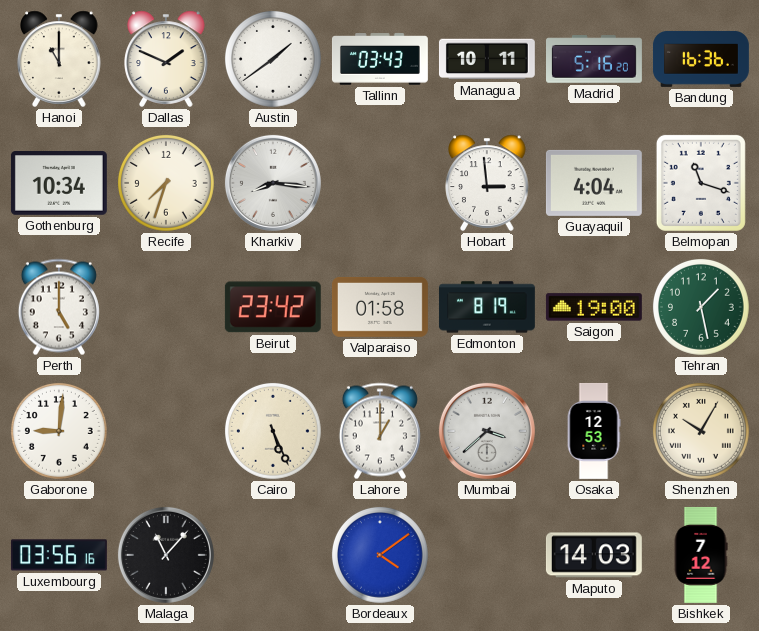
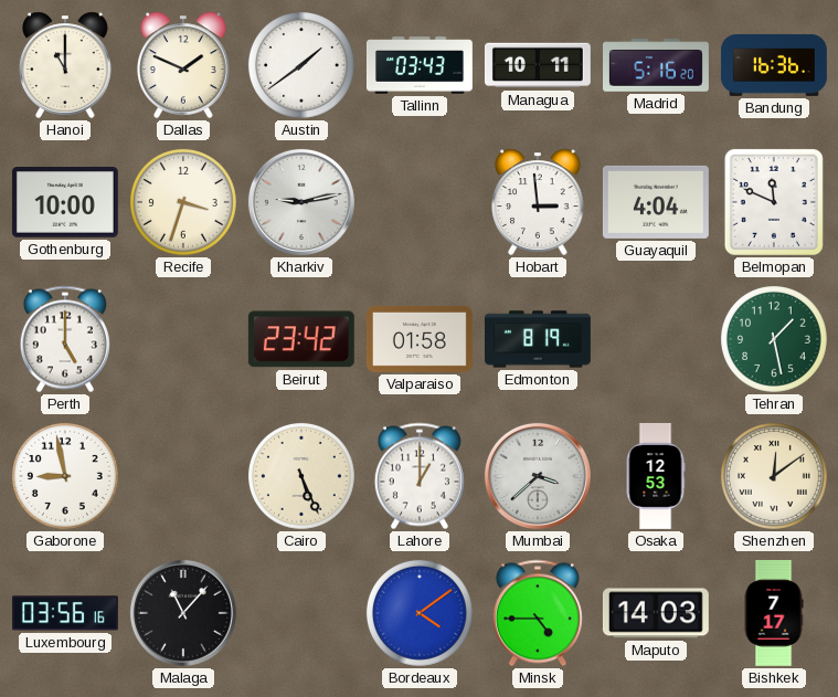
Gothenburg: 10:34 -> 10:00
Recife: 7:33 -> 3:33
Kharkiv: 8:16 -> 9:13
Belmopan: 11:18 -> 11:49
Saigon: 19:00 -> none
Gaborone: 9:01 -> 8:58
Shenzhen: 10:05 -> 12:09
Minsk: none -> 4:45
Bishkek: 7:12 -> 7:17
